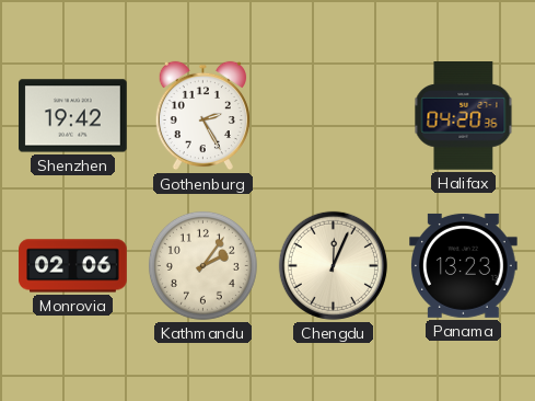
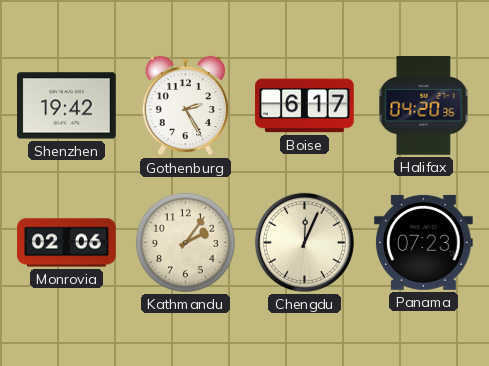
Boise: none -> 6:17
Panama: 13:23 -> 07:23
